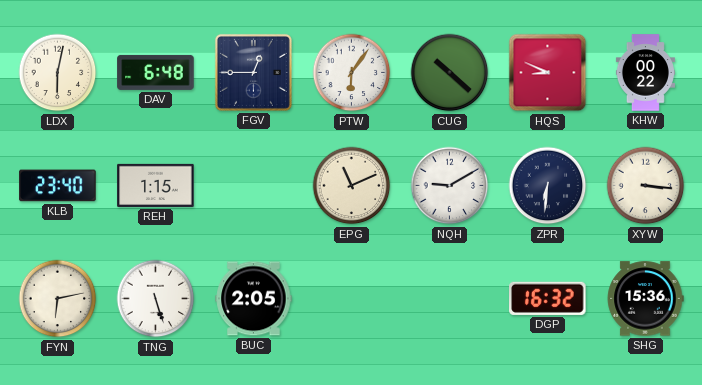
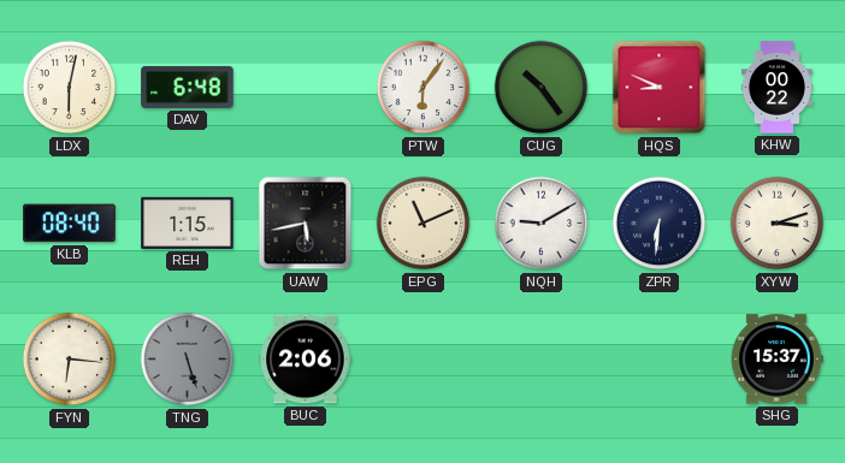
FGV: 12:45 -> none
CUG: 10:22 -> 10:24
KLB: 23:40 -> 08:40
UAW: none -> 5:43
XYW: 3:16 -> 3:12
FYN: 6:13 -> 6:16
TNG dial: white -> grey
BUC: 2:05 -> 2:06
DGP: 16:32 -> none
SHG: 15:36 -> 15:37
